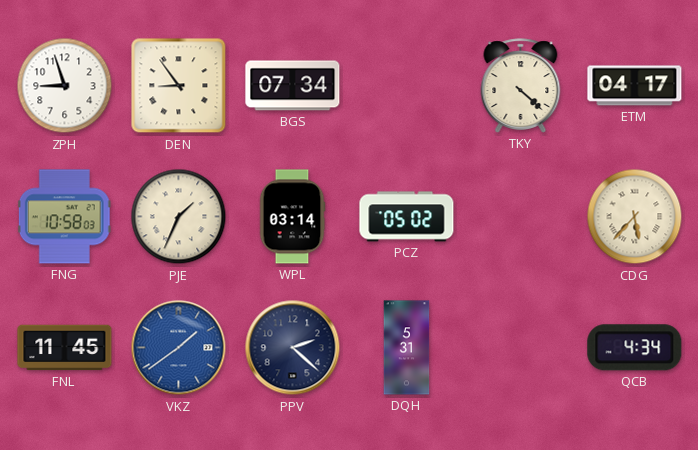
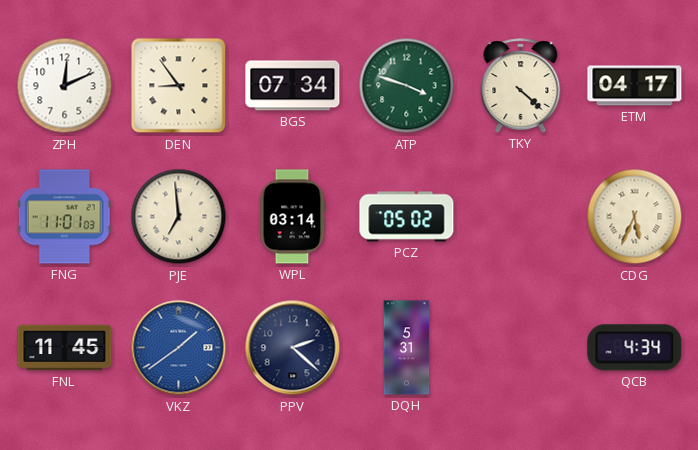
ZPH: 8:57 -> 12:11
ATP: none -> 3:48
FNG: 10:58 -> 11:01
PJE: 1:34 -> 6:59
CDG: 5:37 -> 5:34
